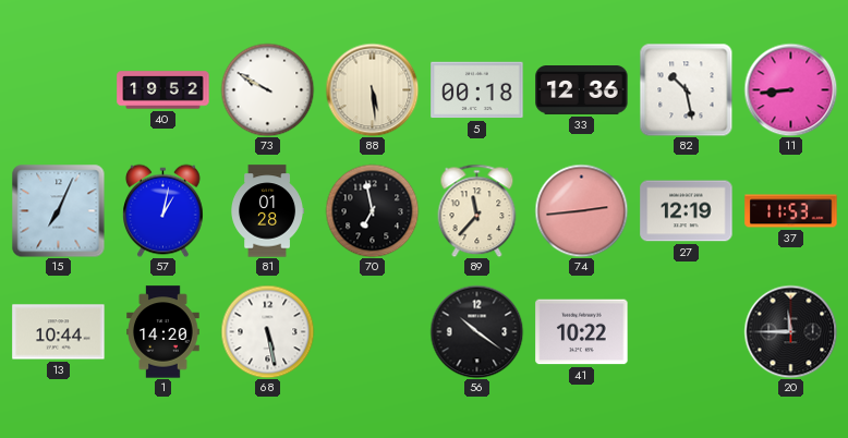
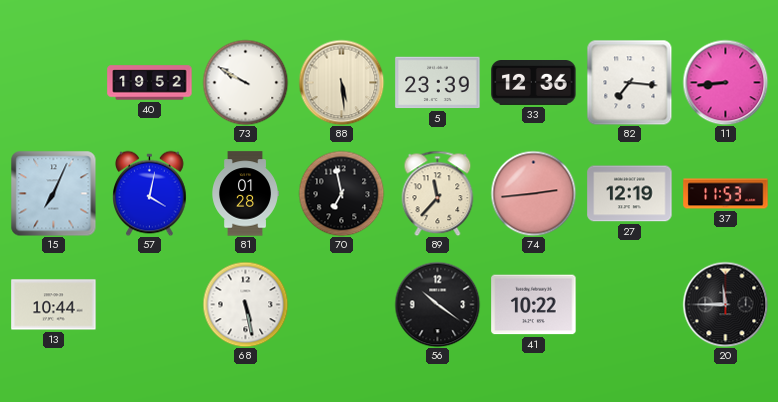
5: 00:18 -> 23:39
82: 10:28 -> 7:16
57: 1:02 -> 4:02
1: 14:20 -> none
